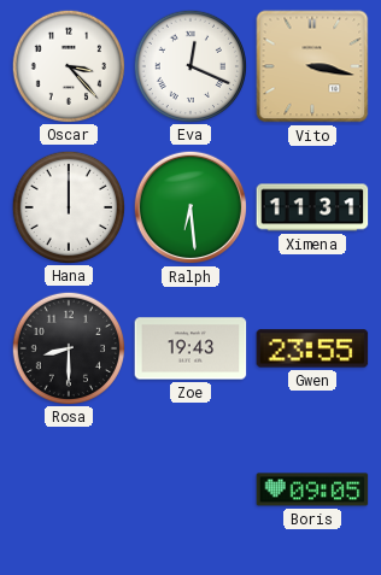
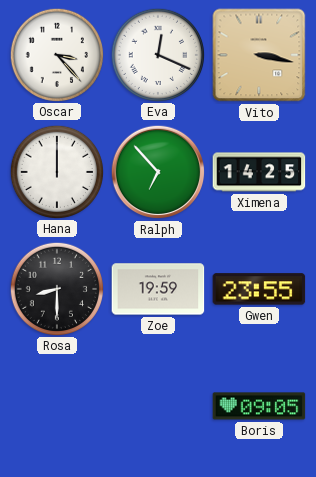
Ralph: 6:29 -> 6:53
Ximena: 11:31 -> 14:25
Zoe: 19:43 -> 19:59
